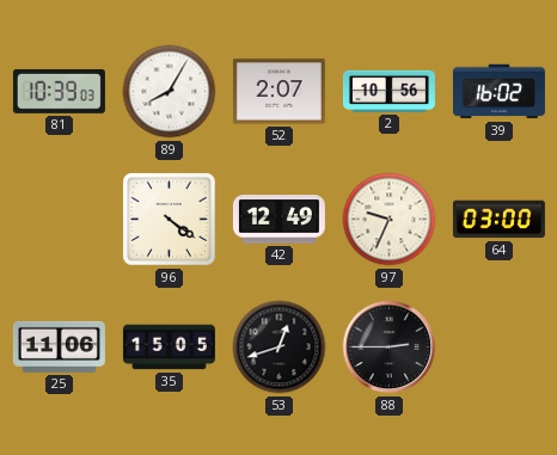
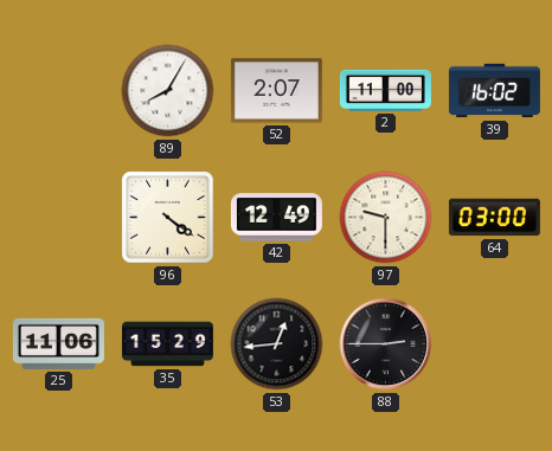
81: 10:39 -> none
2: 10:56 -> 11:00
97: 9:34 -> 9:30
35: 15:05 -> 15:29
53: 12:42 -> 12:44
